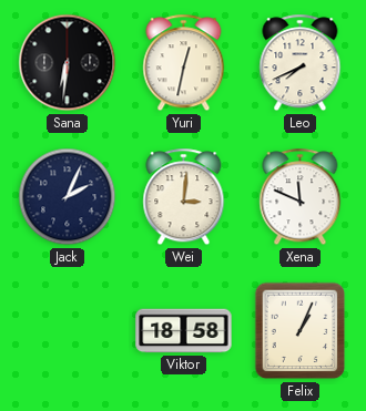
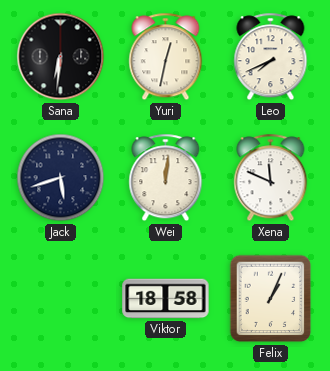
Jack: 2:04 -> 5:42
Wei: 3:01 -> 12:01
